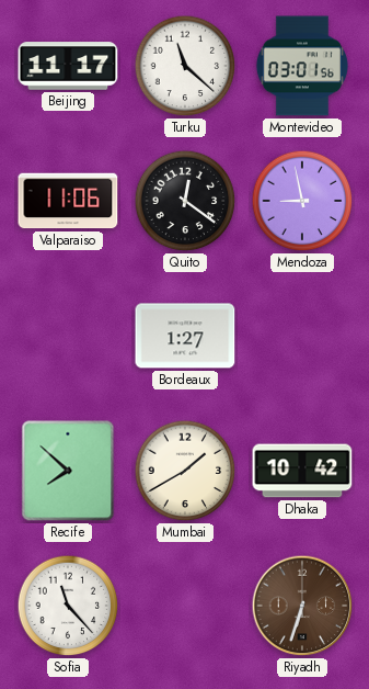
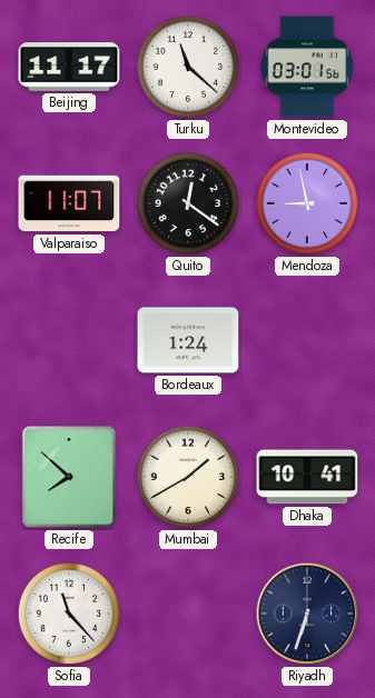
Valparaiso: 11:06 -> 11:07
Bordeaux: 1:27 -> 1:24
Dhaka: 10:42 -> 10:41
Riyadh dial: brown -> navy
